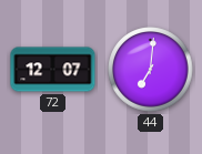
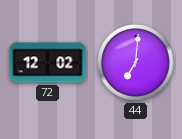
72: 12:07 -> 12:02
